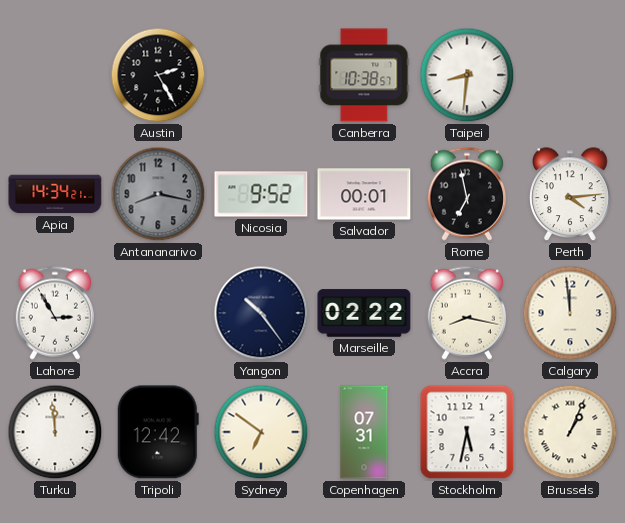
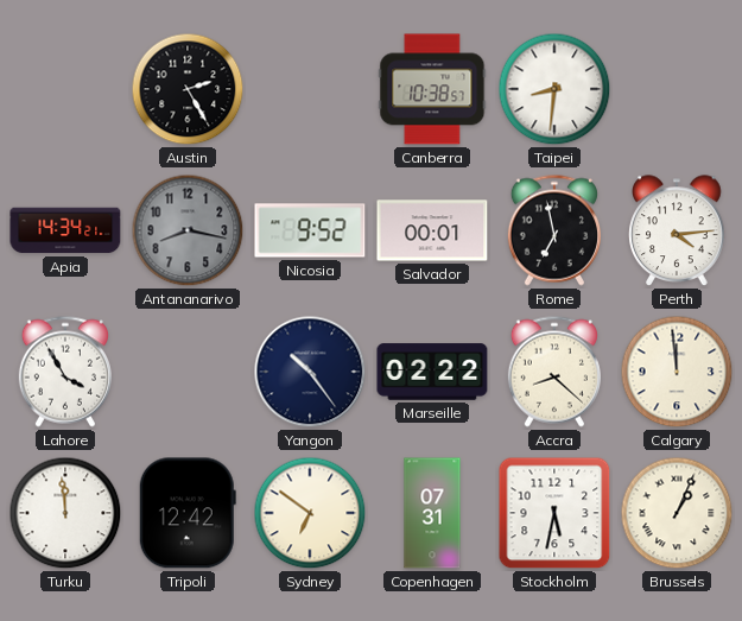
Lahore: 2:55 -> 3:55
Accra: 8:17 -> 8:22
